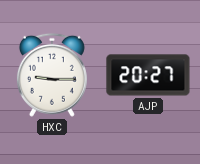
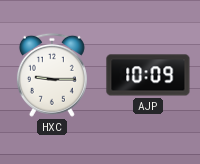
AJP: 20:27 -> 10:09
